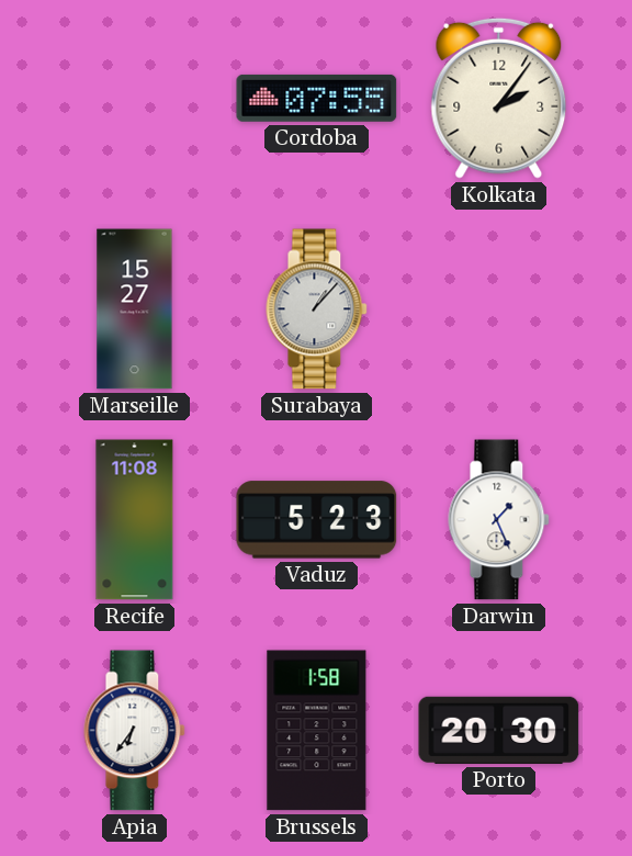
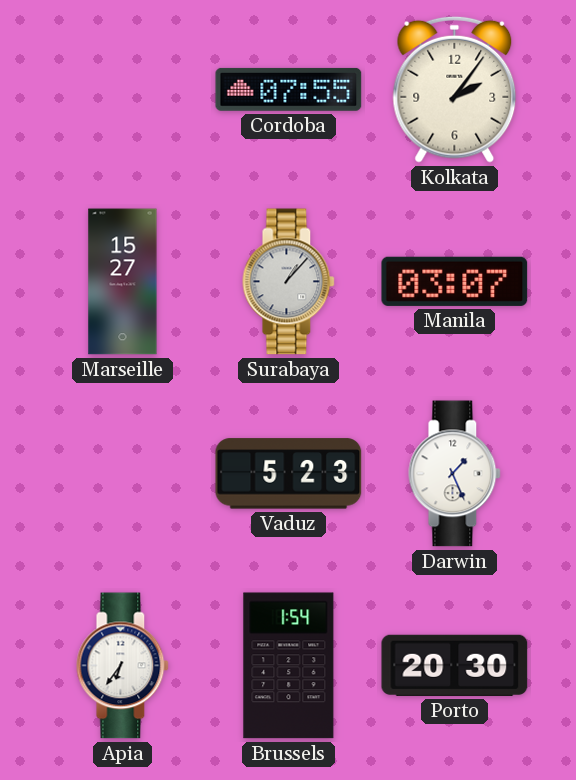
Manila: none -> 03:07
Recife: 11:08 -> none
Brussels: 1:58 -> 1:54
